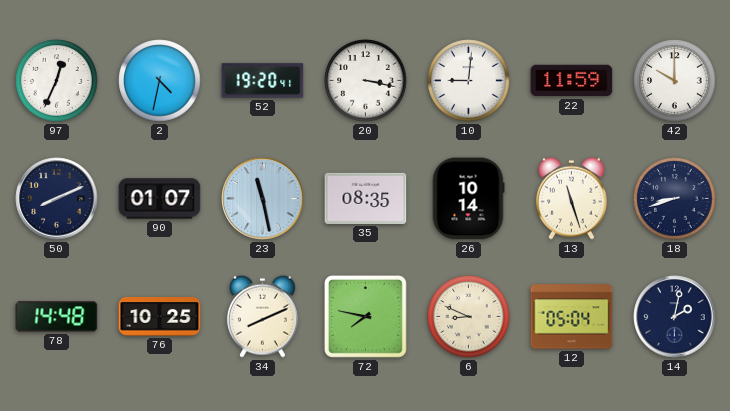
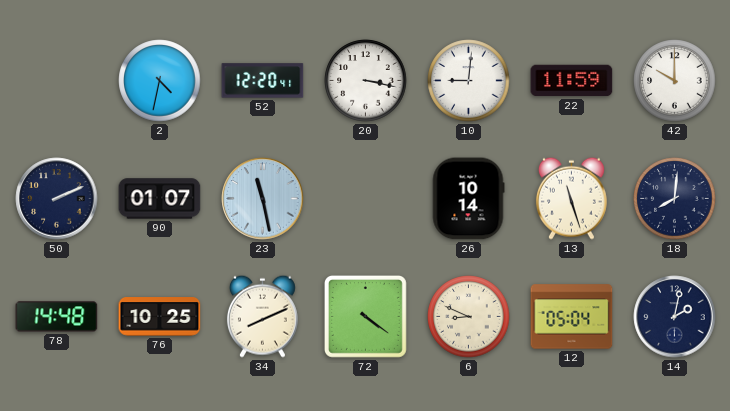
97: 12:34 -> none
52: 19:20 -> 12:20
50: 8:11 -> 2:11
35: 08:35 -> none
18: 8:42 -> 8:01
72: 7:47 -> 4:21
